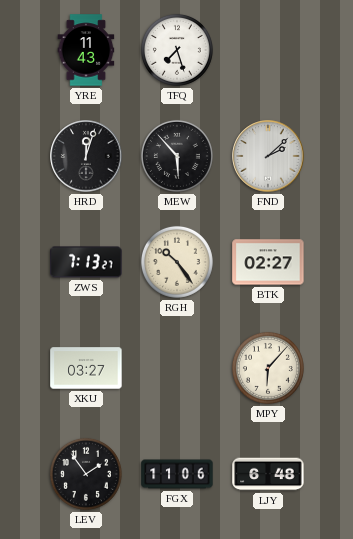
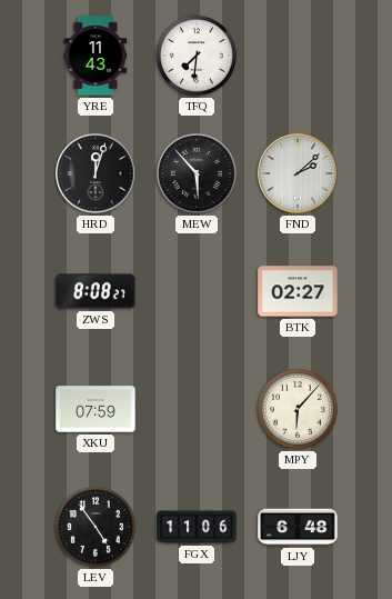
TFQ: 7:27 -> 7:31
ZWS: 7:13 -> 8:08
RGH: 10:24 -> none
XKU: 03:27 -> 07:59
LEV: 1:54 -> 4:54
